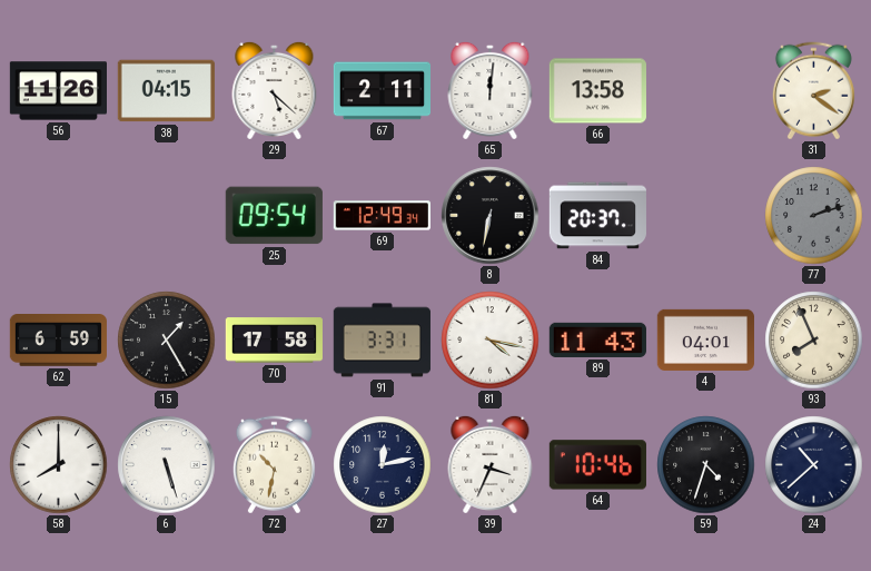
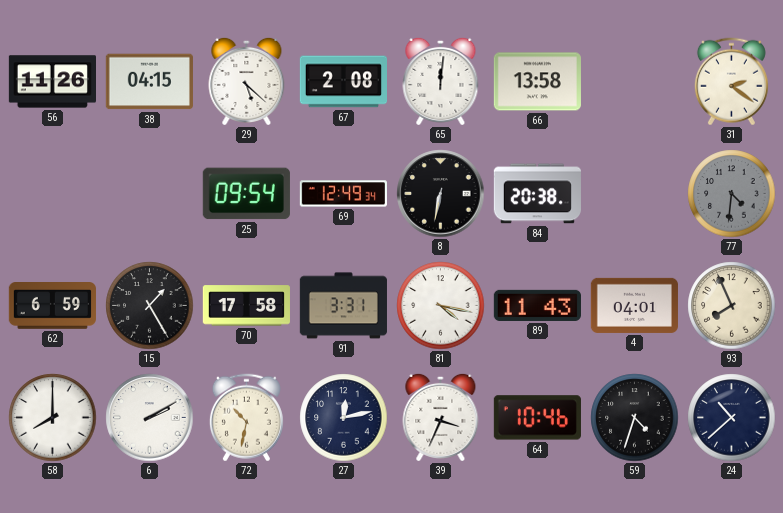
67: 2:11 -> 2:08
84: 20:37 -> 20:38
77: 2:12 -> 4:31
6: 5:27 -> 2:10
